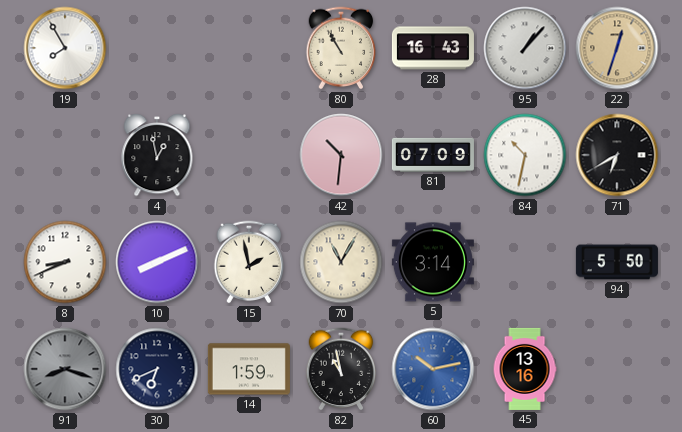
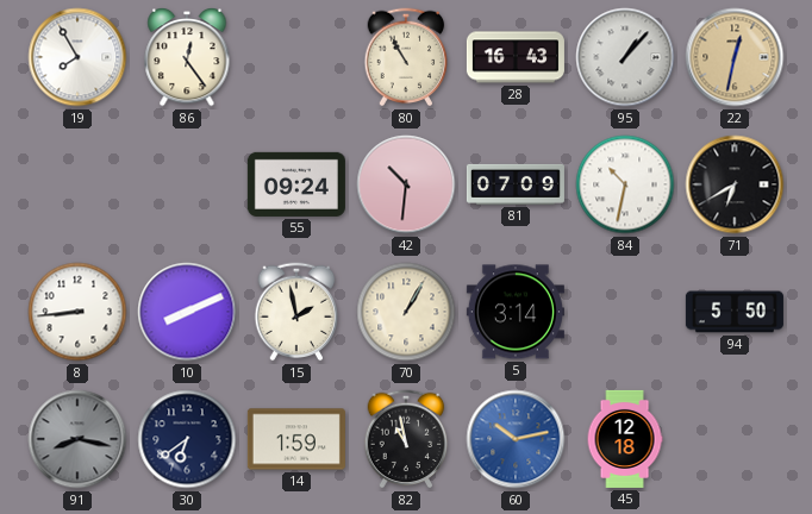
86: none -> 12:24
22: 12:33 -> 12:32
4: 12:58 -> none
55: none -> 09:24
8: 8:41 -> 8:44
70: 11:05 -> 1:05
91: 8:18 -> 8:17
30: 6:41 -> 6:39
45: 13:16 -> 12:18
